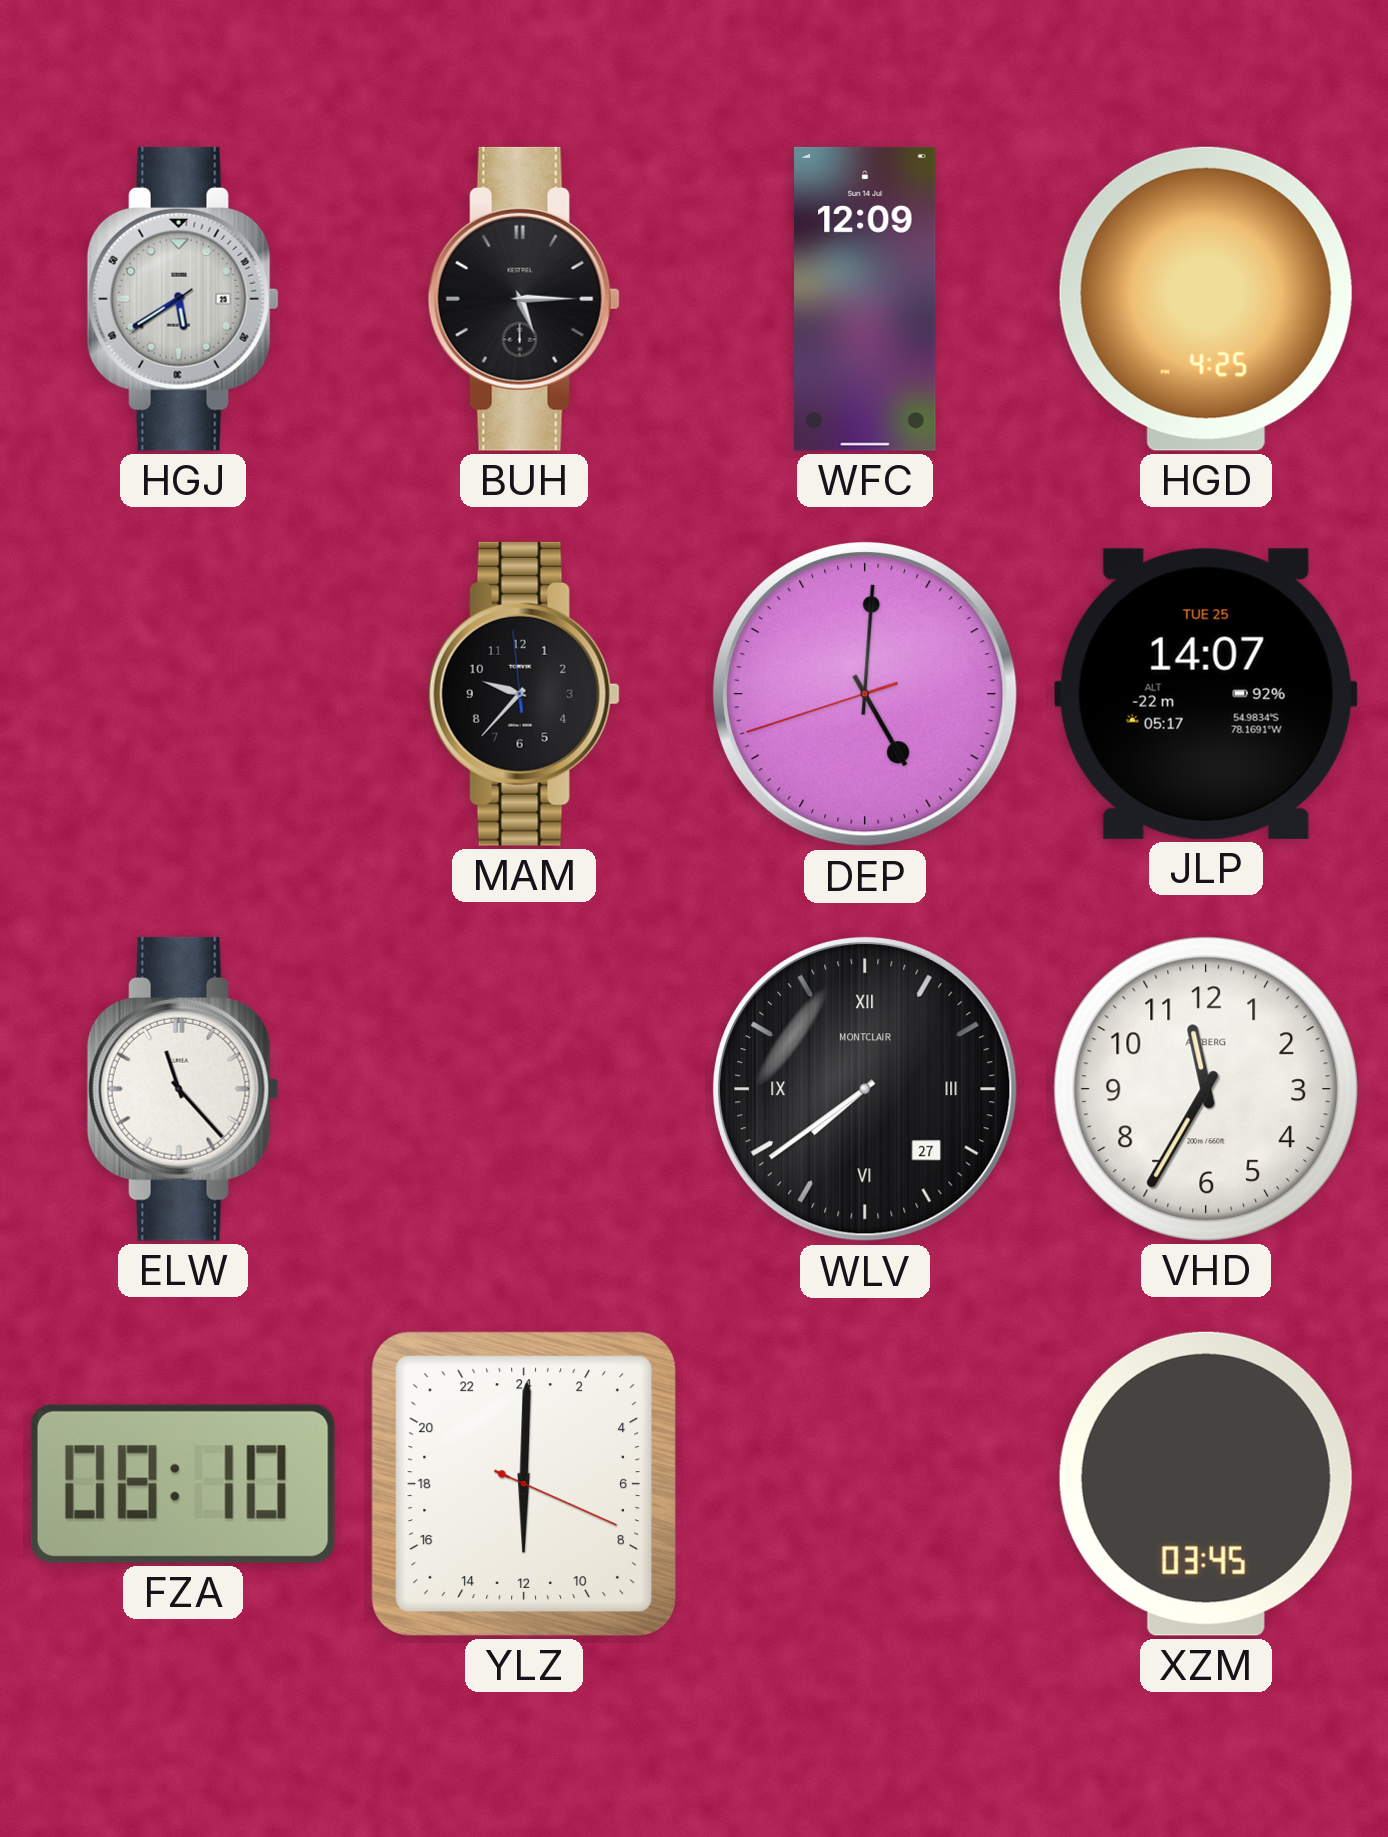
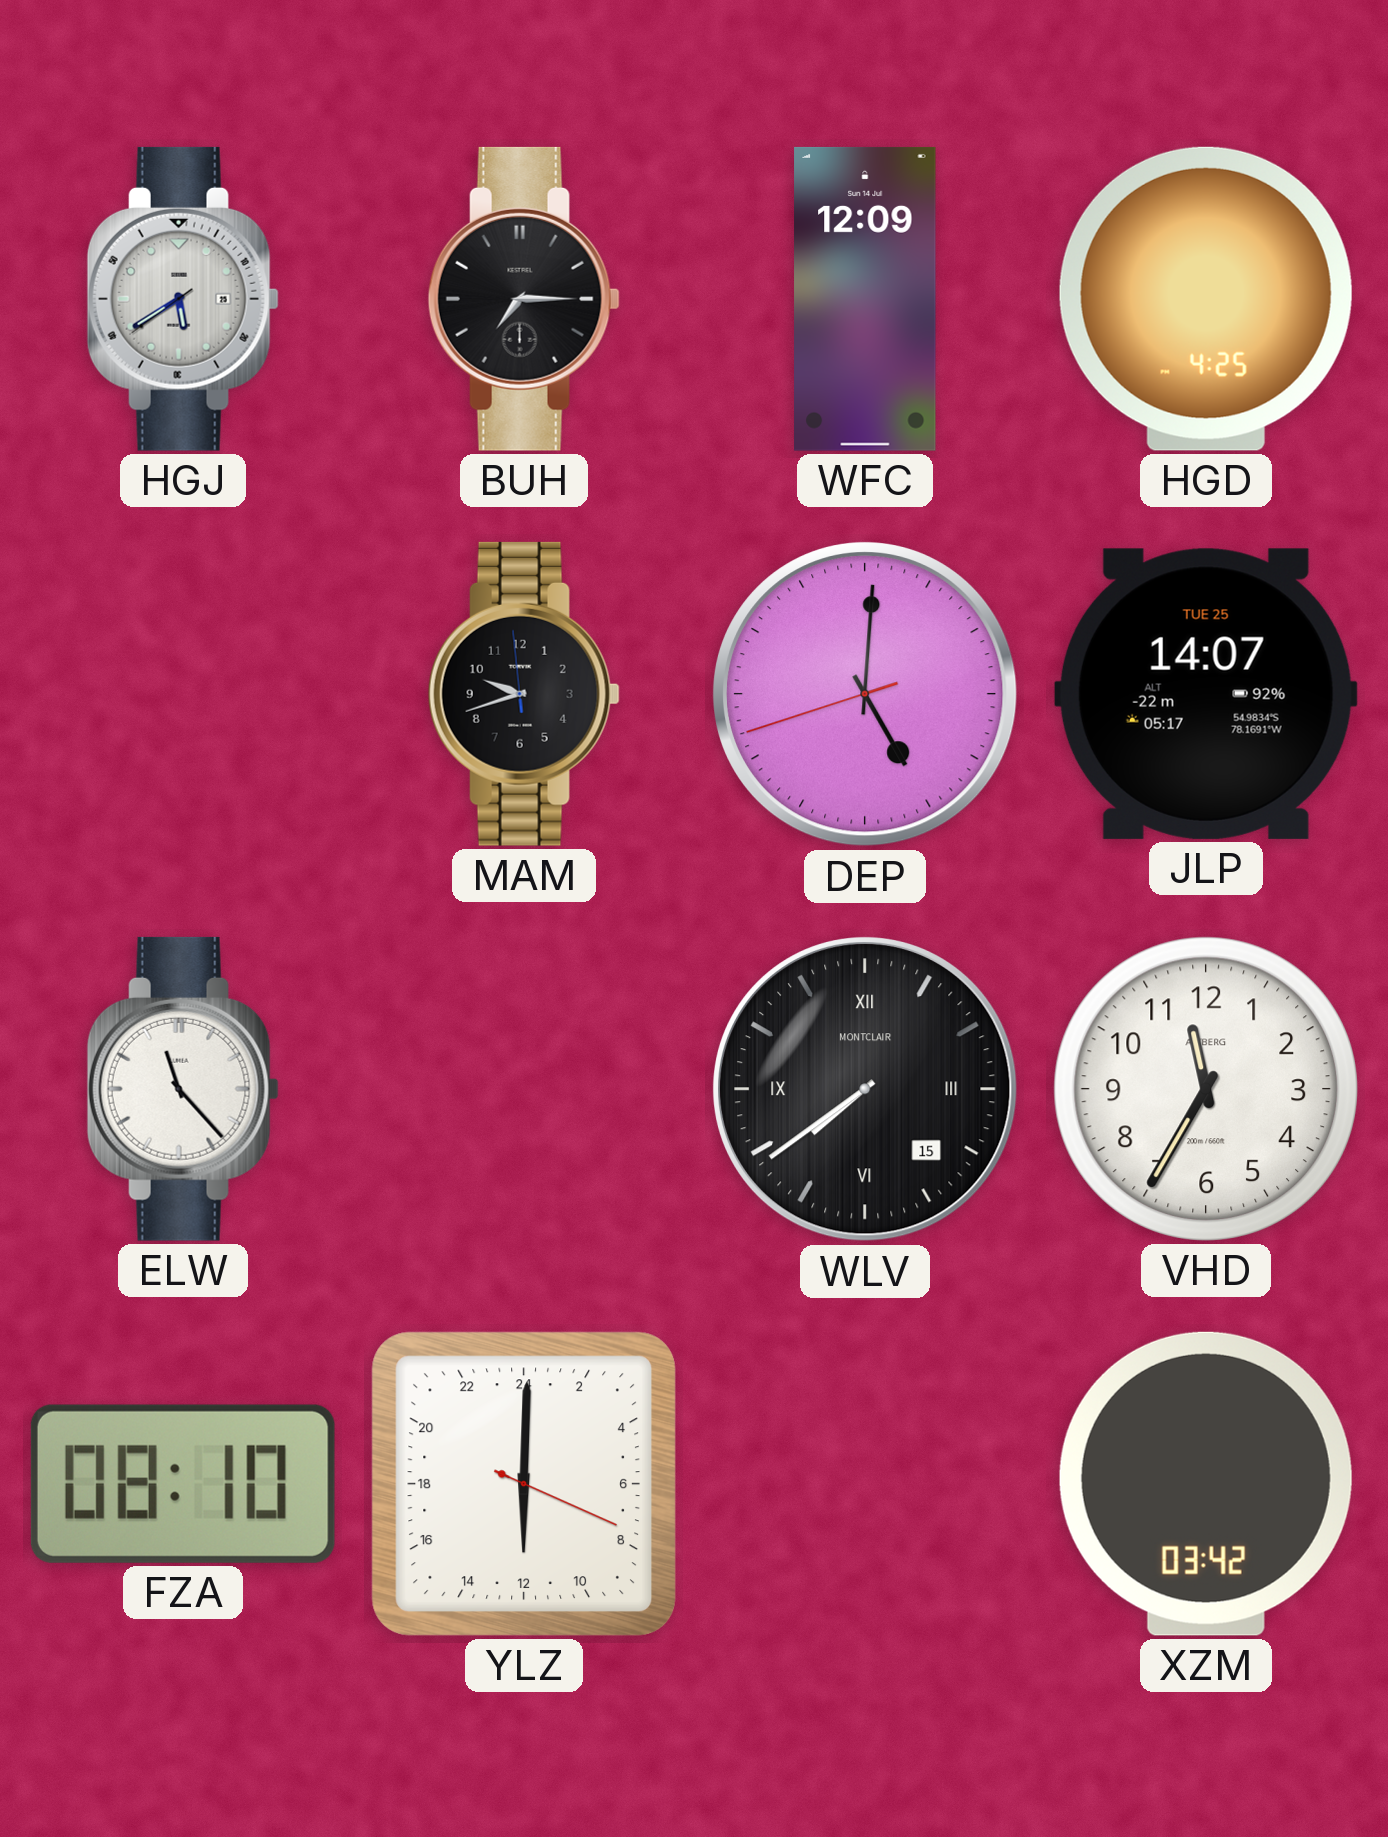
BUH: 5:15 -> 7:15
MAM: 9:36 -> 9:41
WLV date: 27 -> 15
XZM: 03:45 -> 03:42
